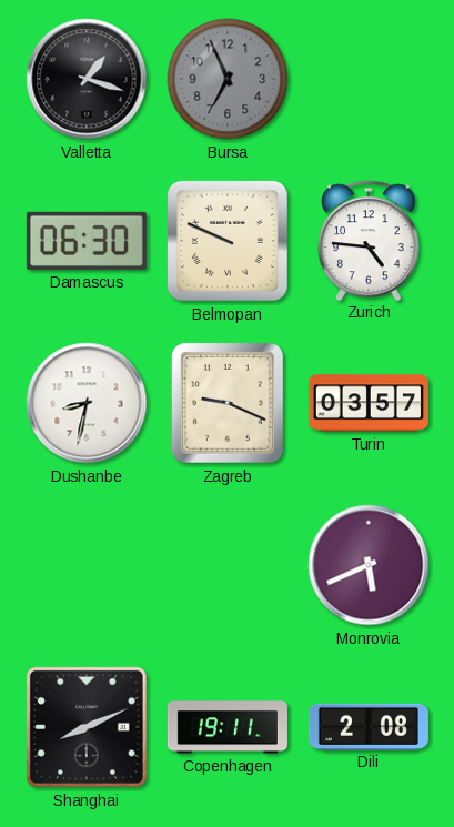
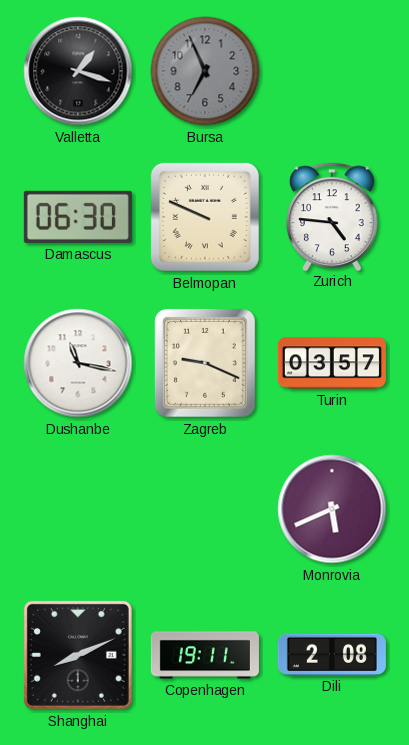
Dushanbe: 8:32 -> 11:17
